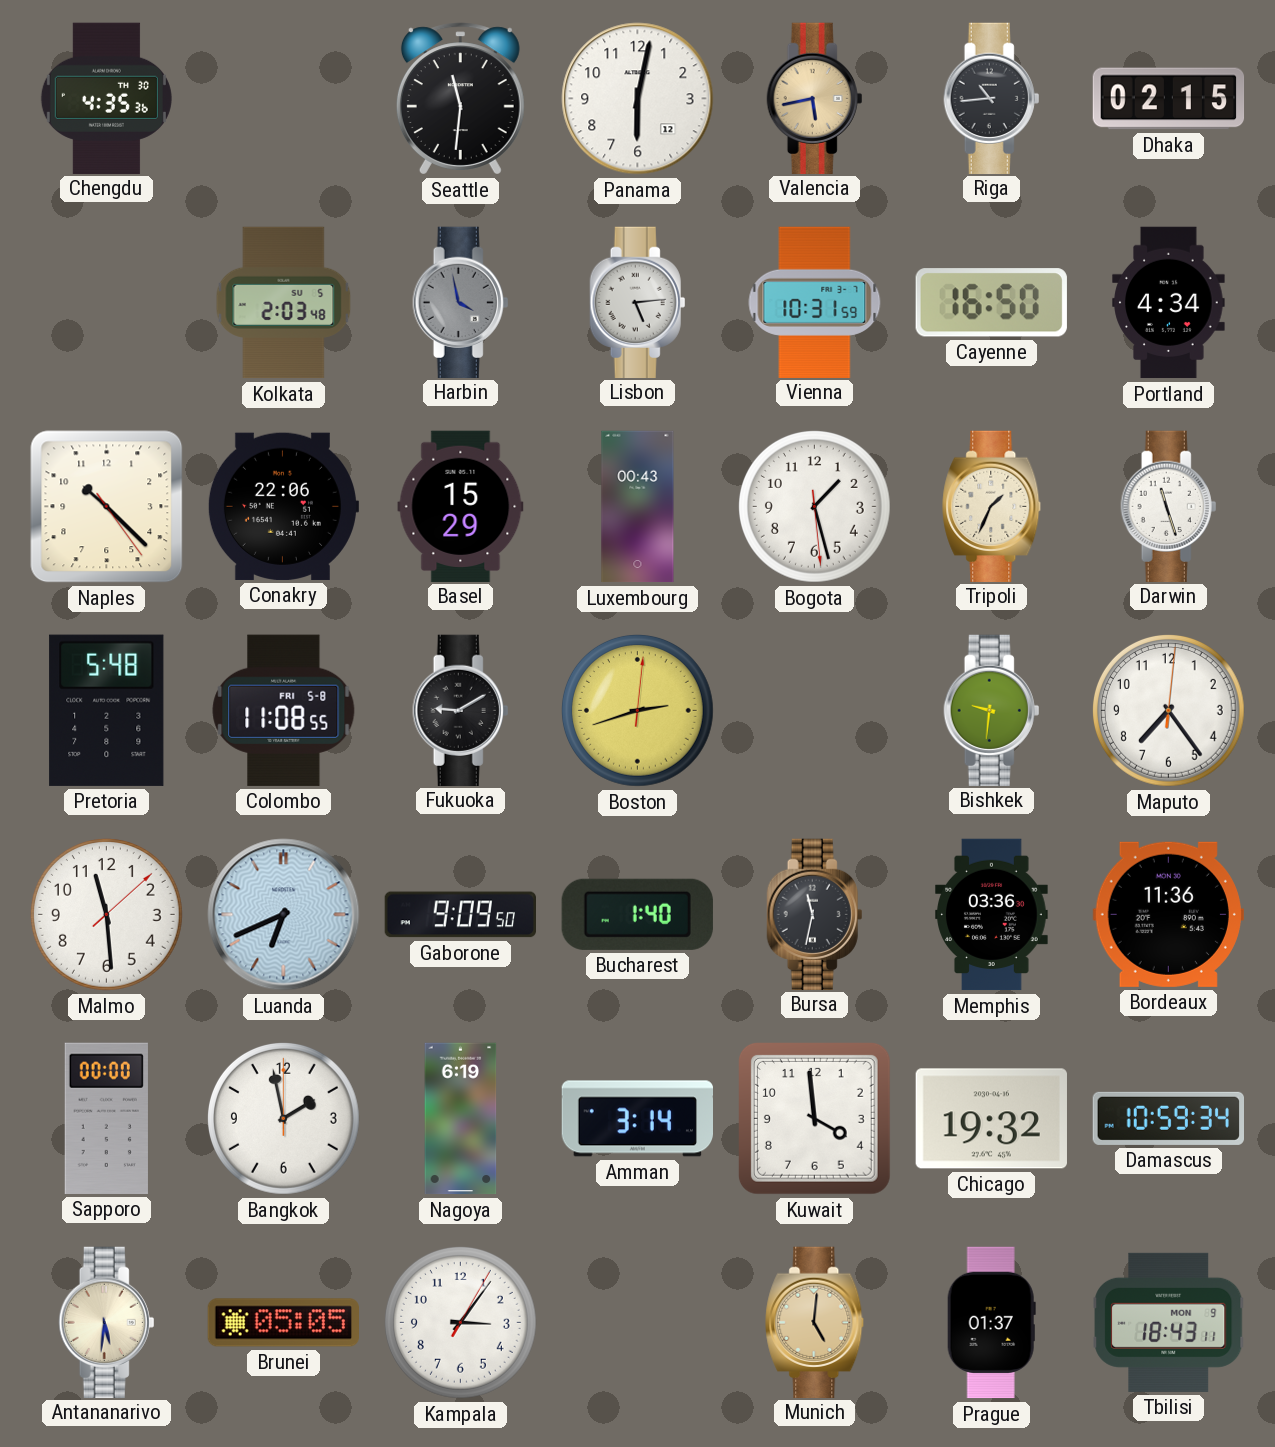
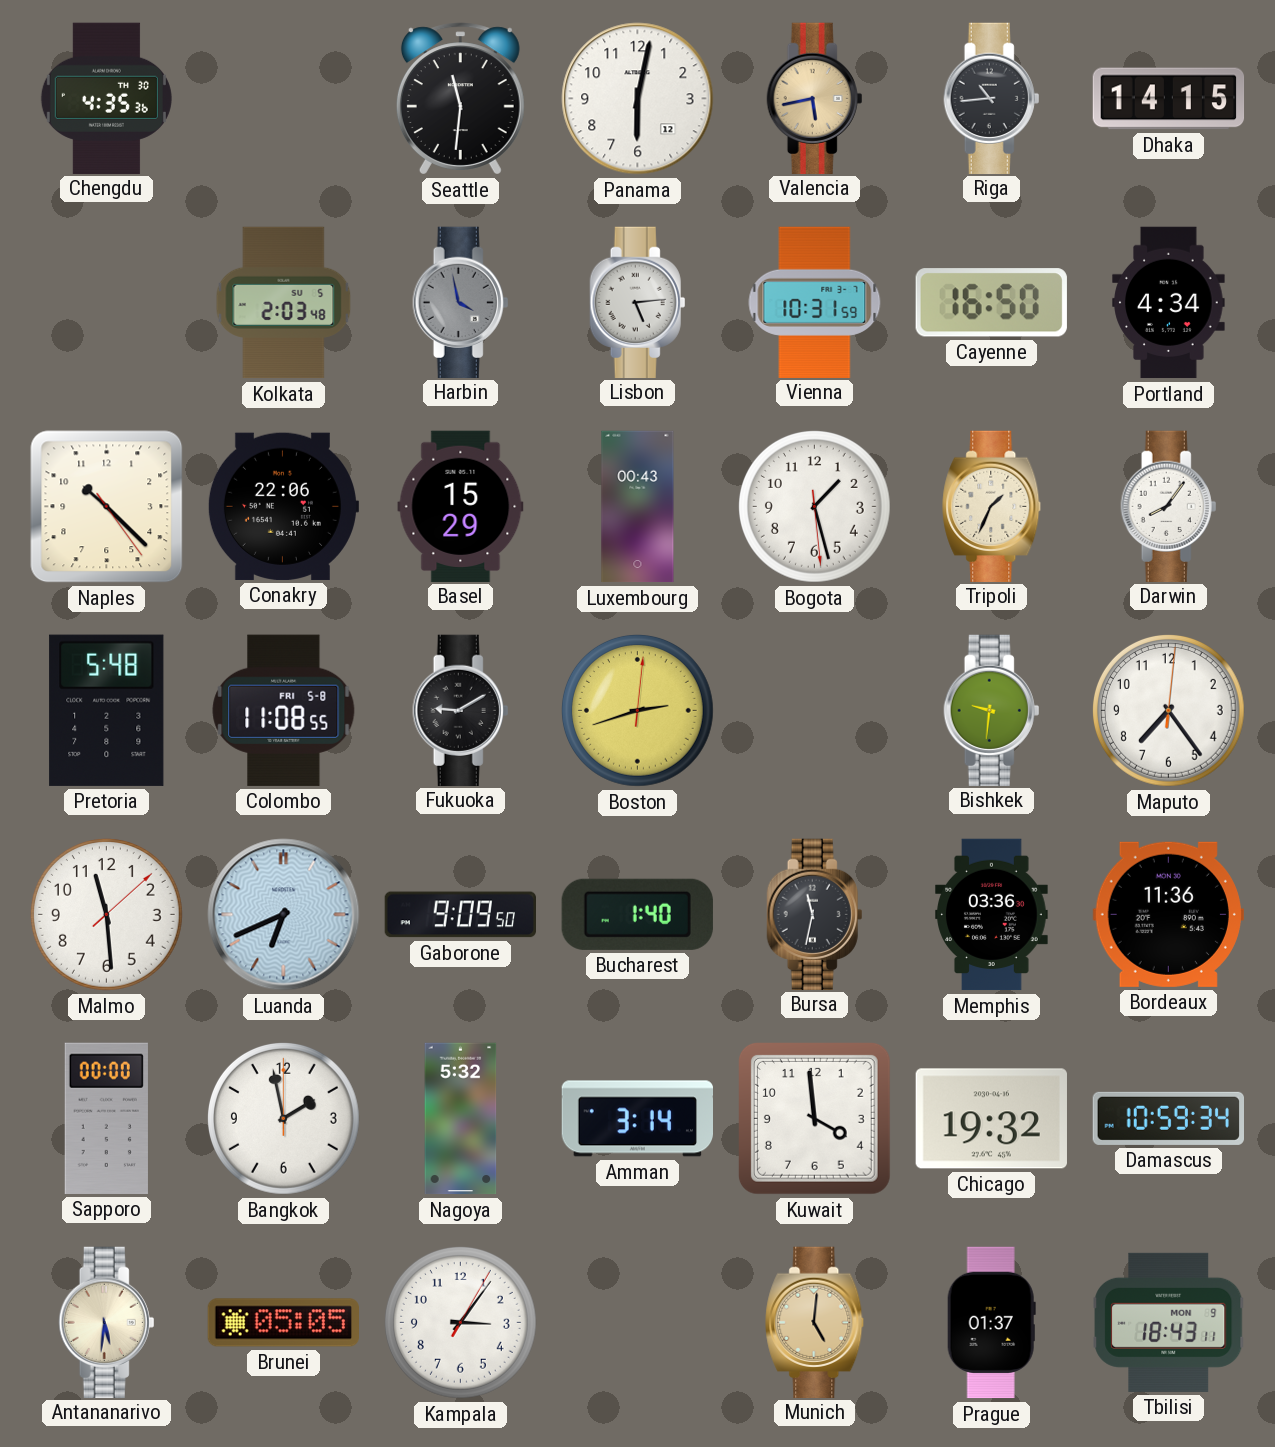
Dhaka: 02:15 -> 14:15
Darwin: 11:27 -> 8:06
Nagoya: 6:19 -> 5:32
